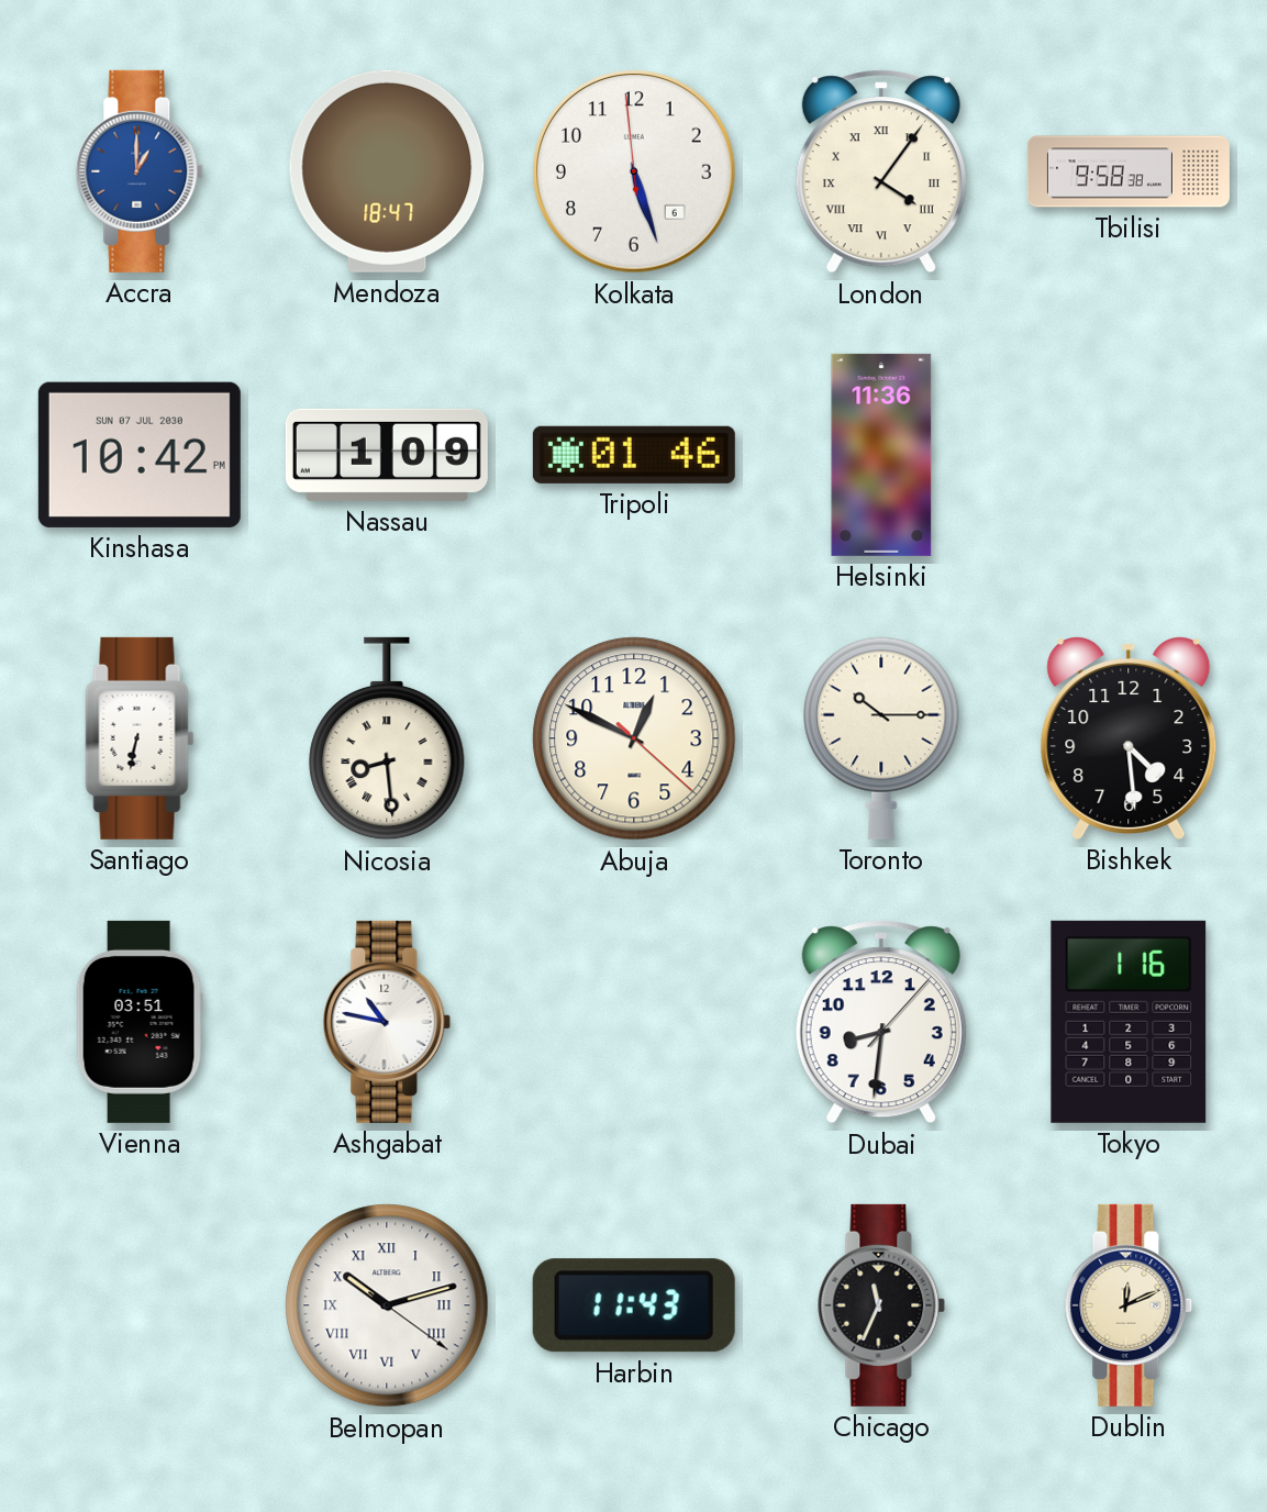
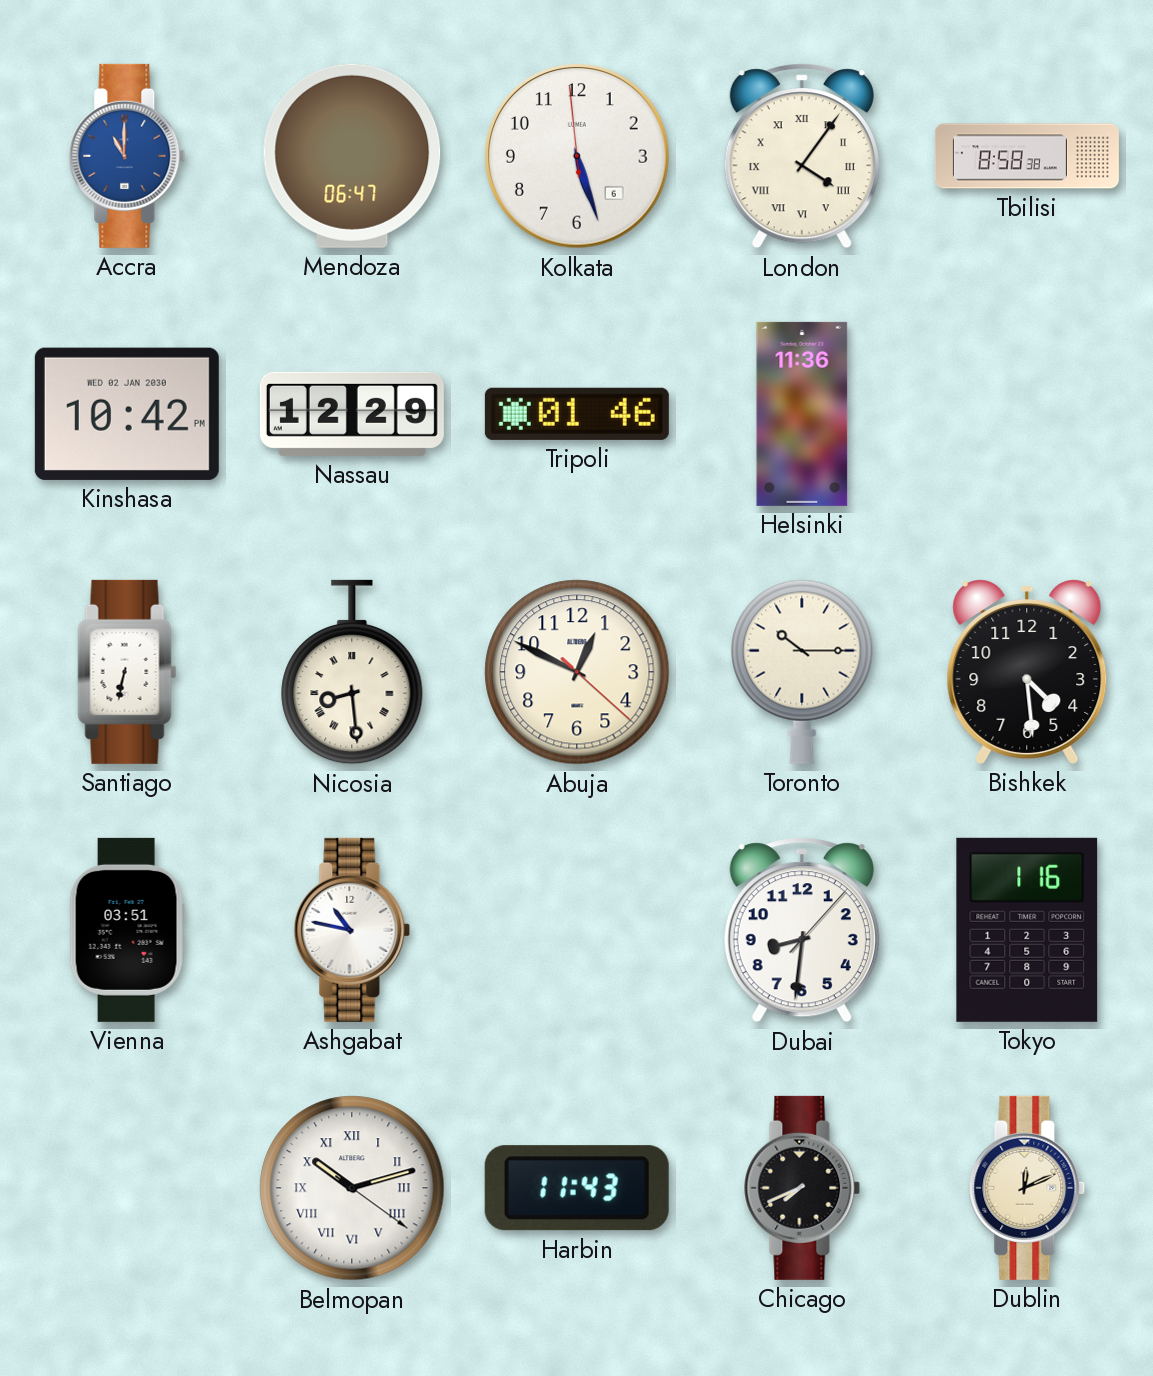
Accra: 1:00 -> 11:00
Mendoza: 18:47 -> 06:47
Tbilisi: 9:58 -> 8:58
Kinshasa date: SUN 07 JUL 2030 -> WED 02 JAN 2030
Nassau: 1:09 -> 12:29
Chicago: 11:34 -> 7:41
